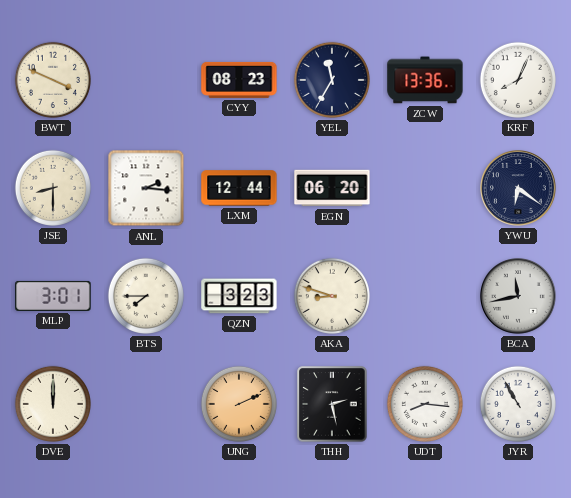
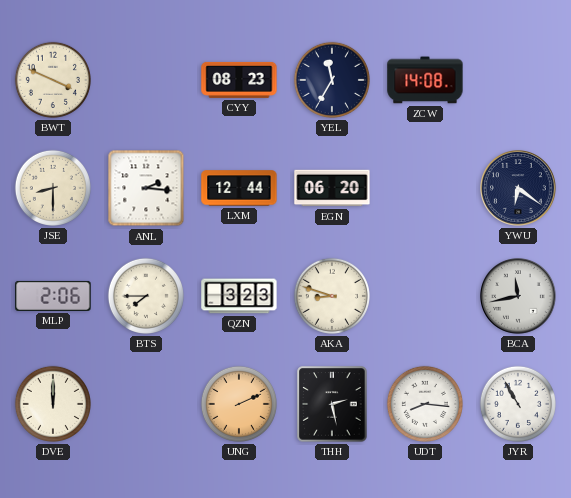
ZCW: 13:36 -> 14:08
KRF: 8:04 -> none
MLP: 3:01 -> 2:06
